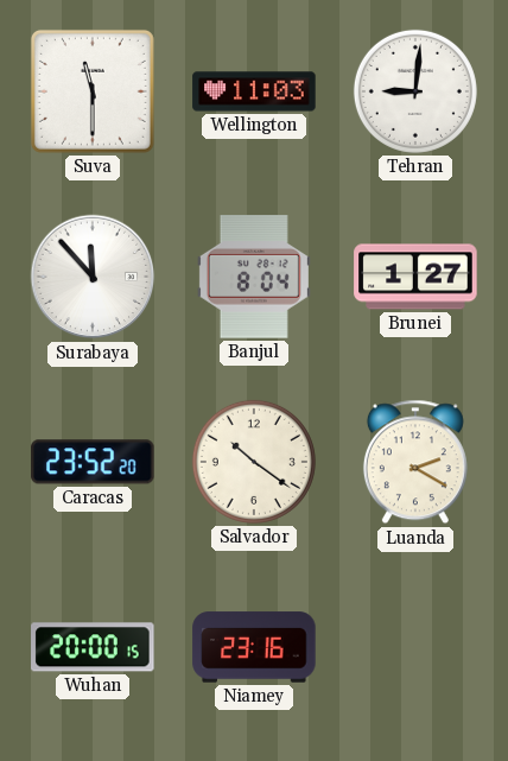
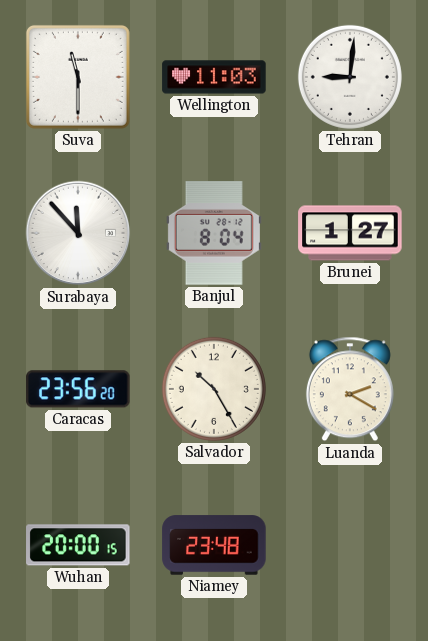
Caracas: 23:52 -> 23:56
Salvador: 10:21 -> 10:25
Niamey: 23:16 -> 23:48
